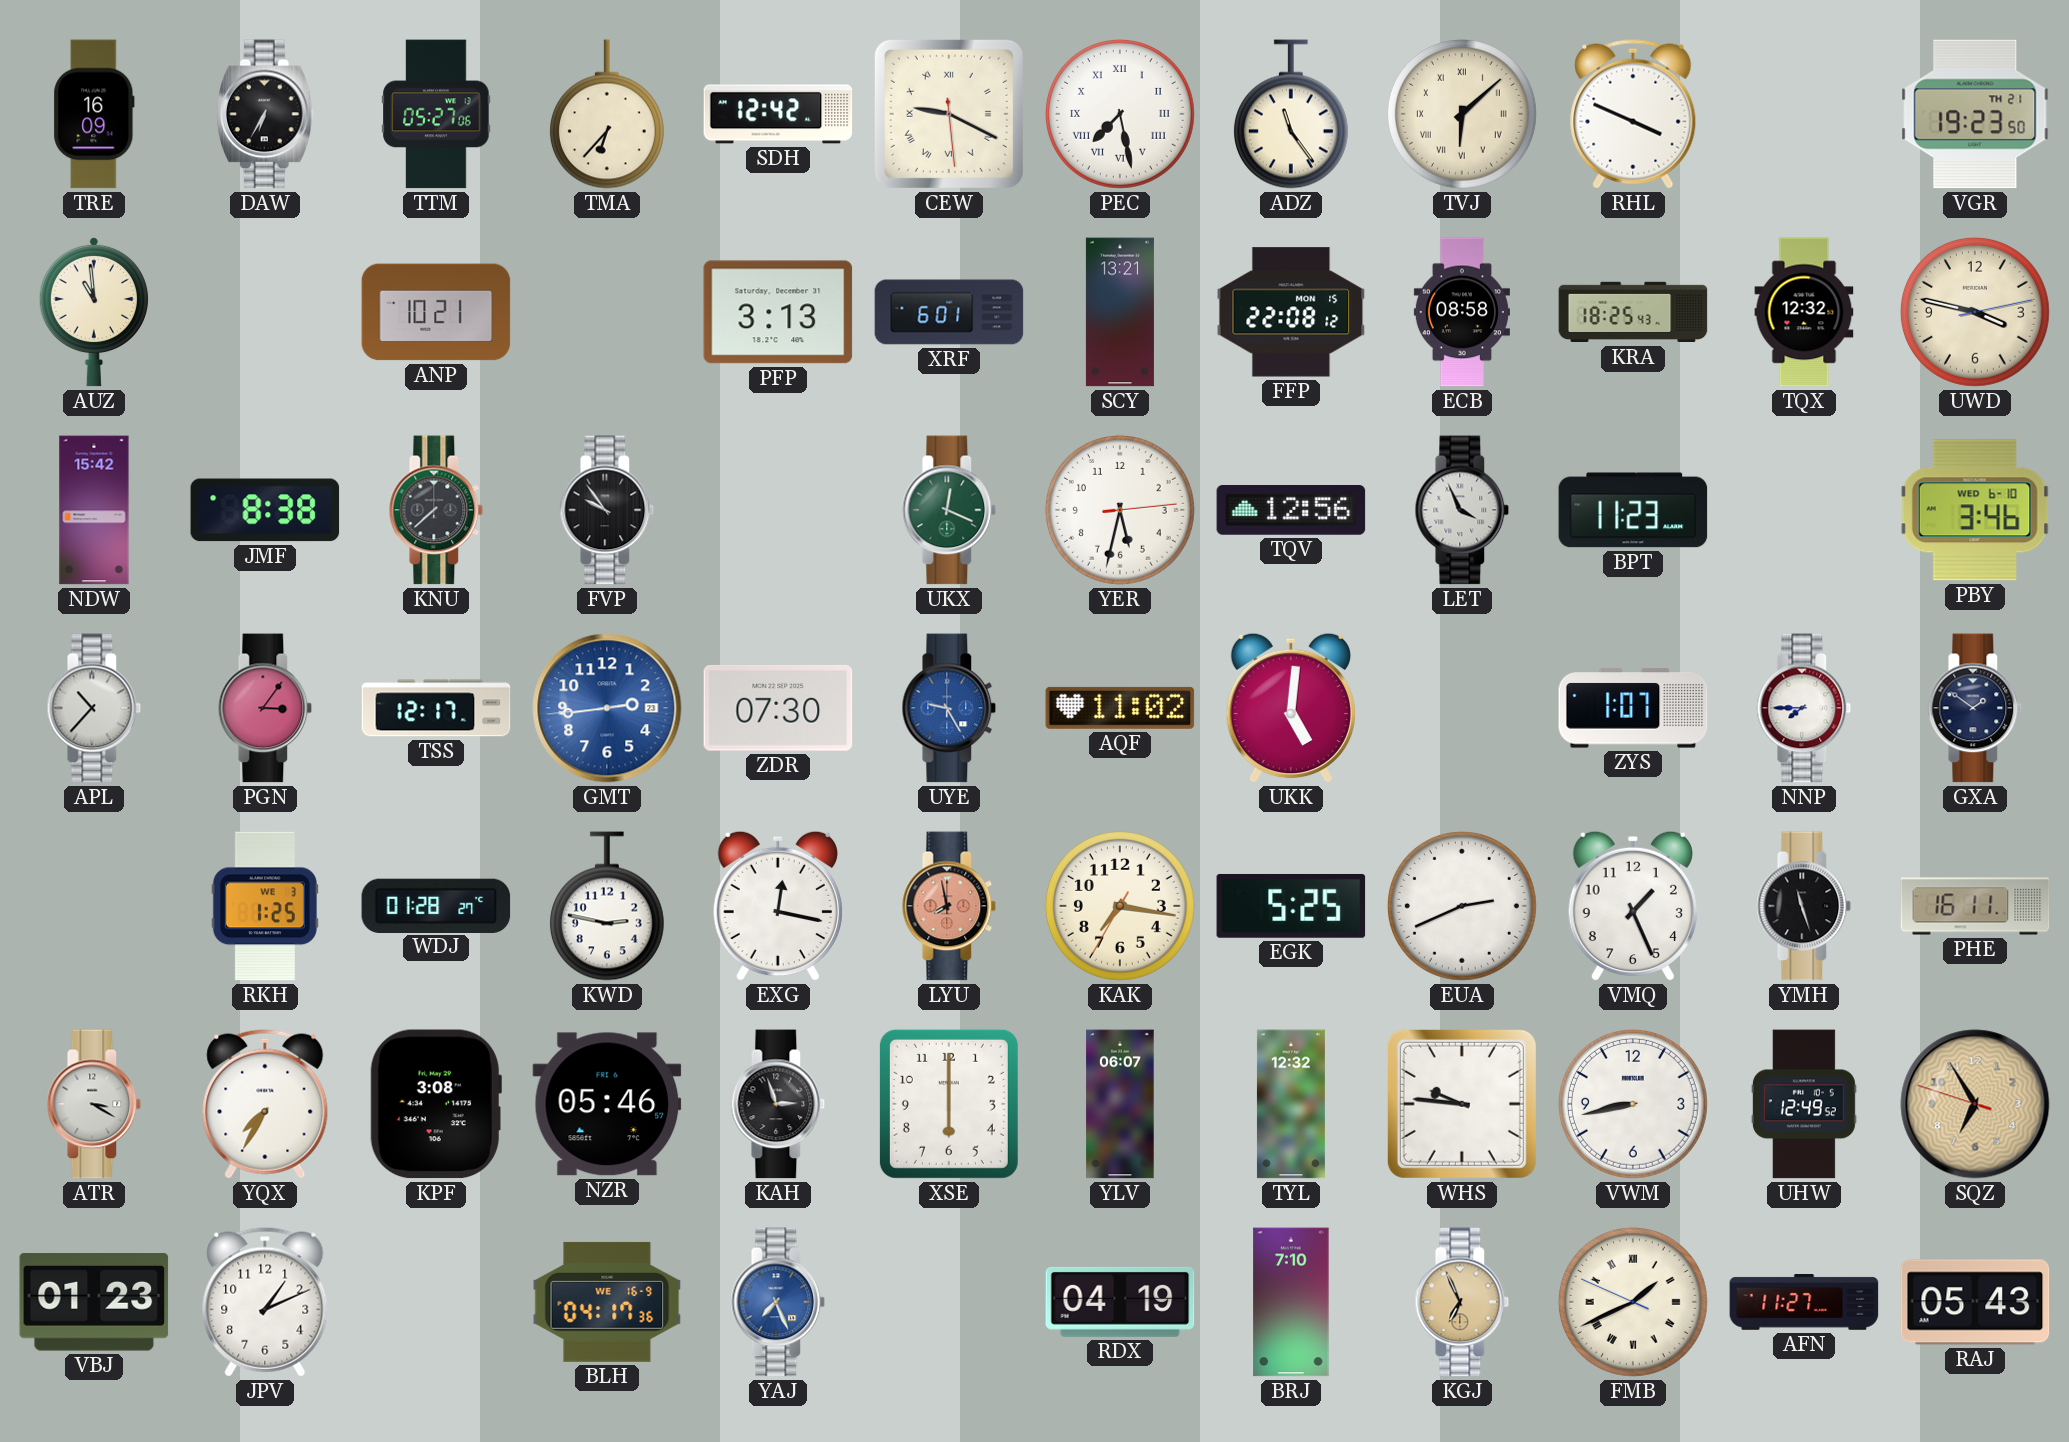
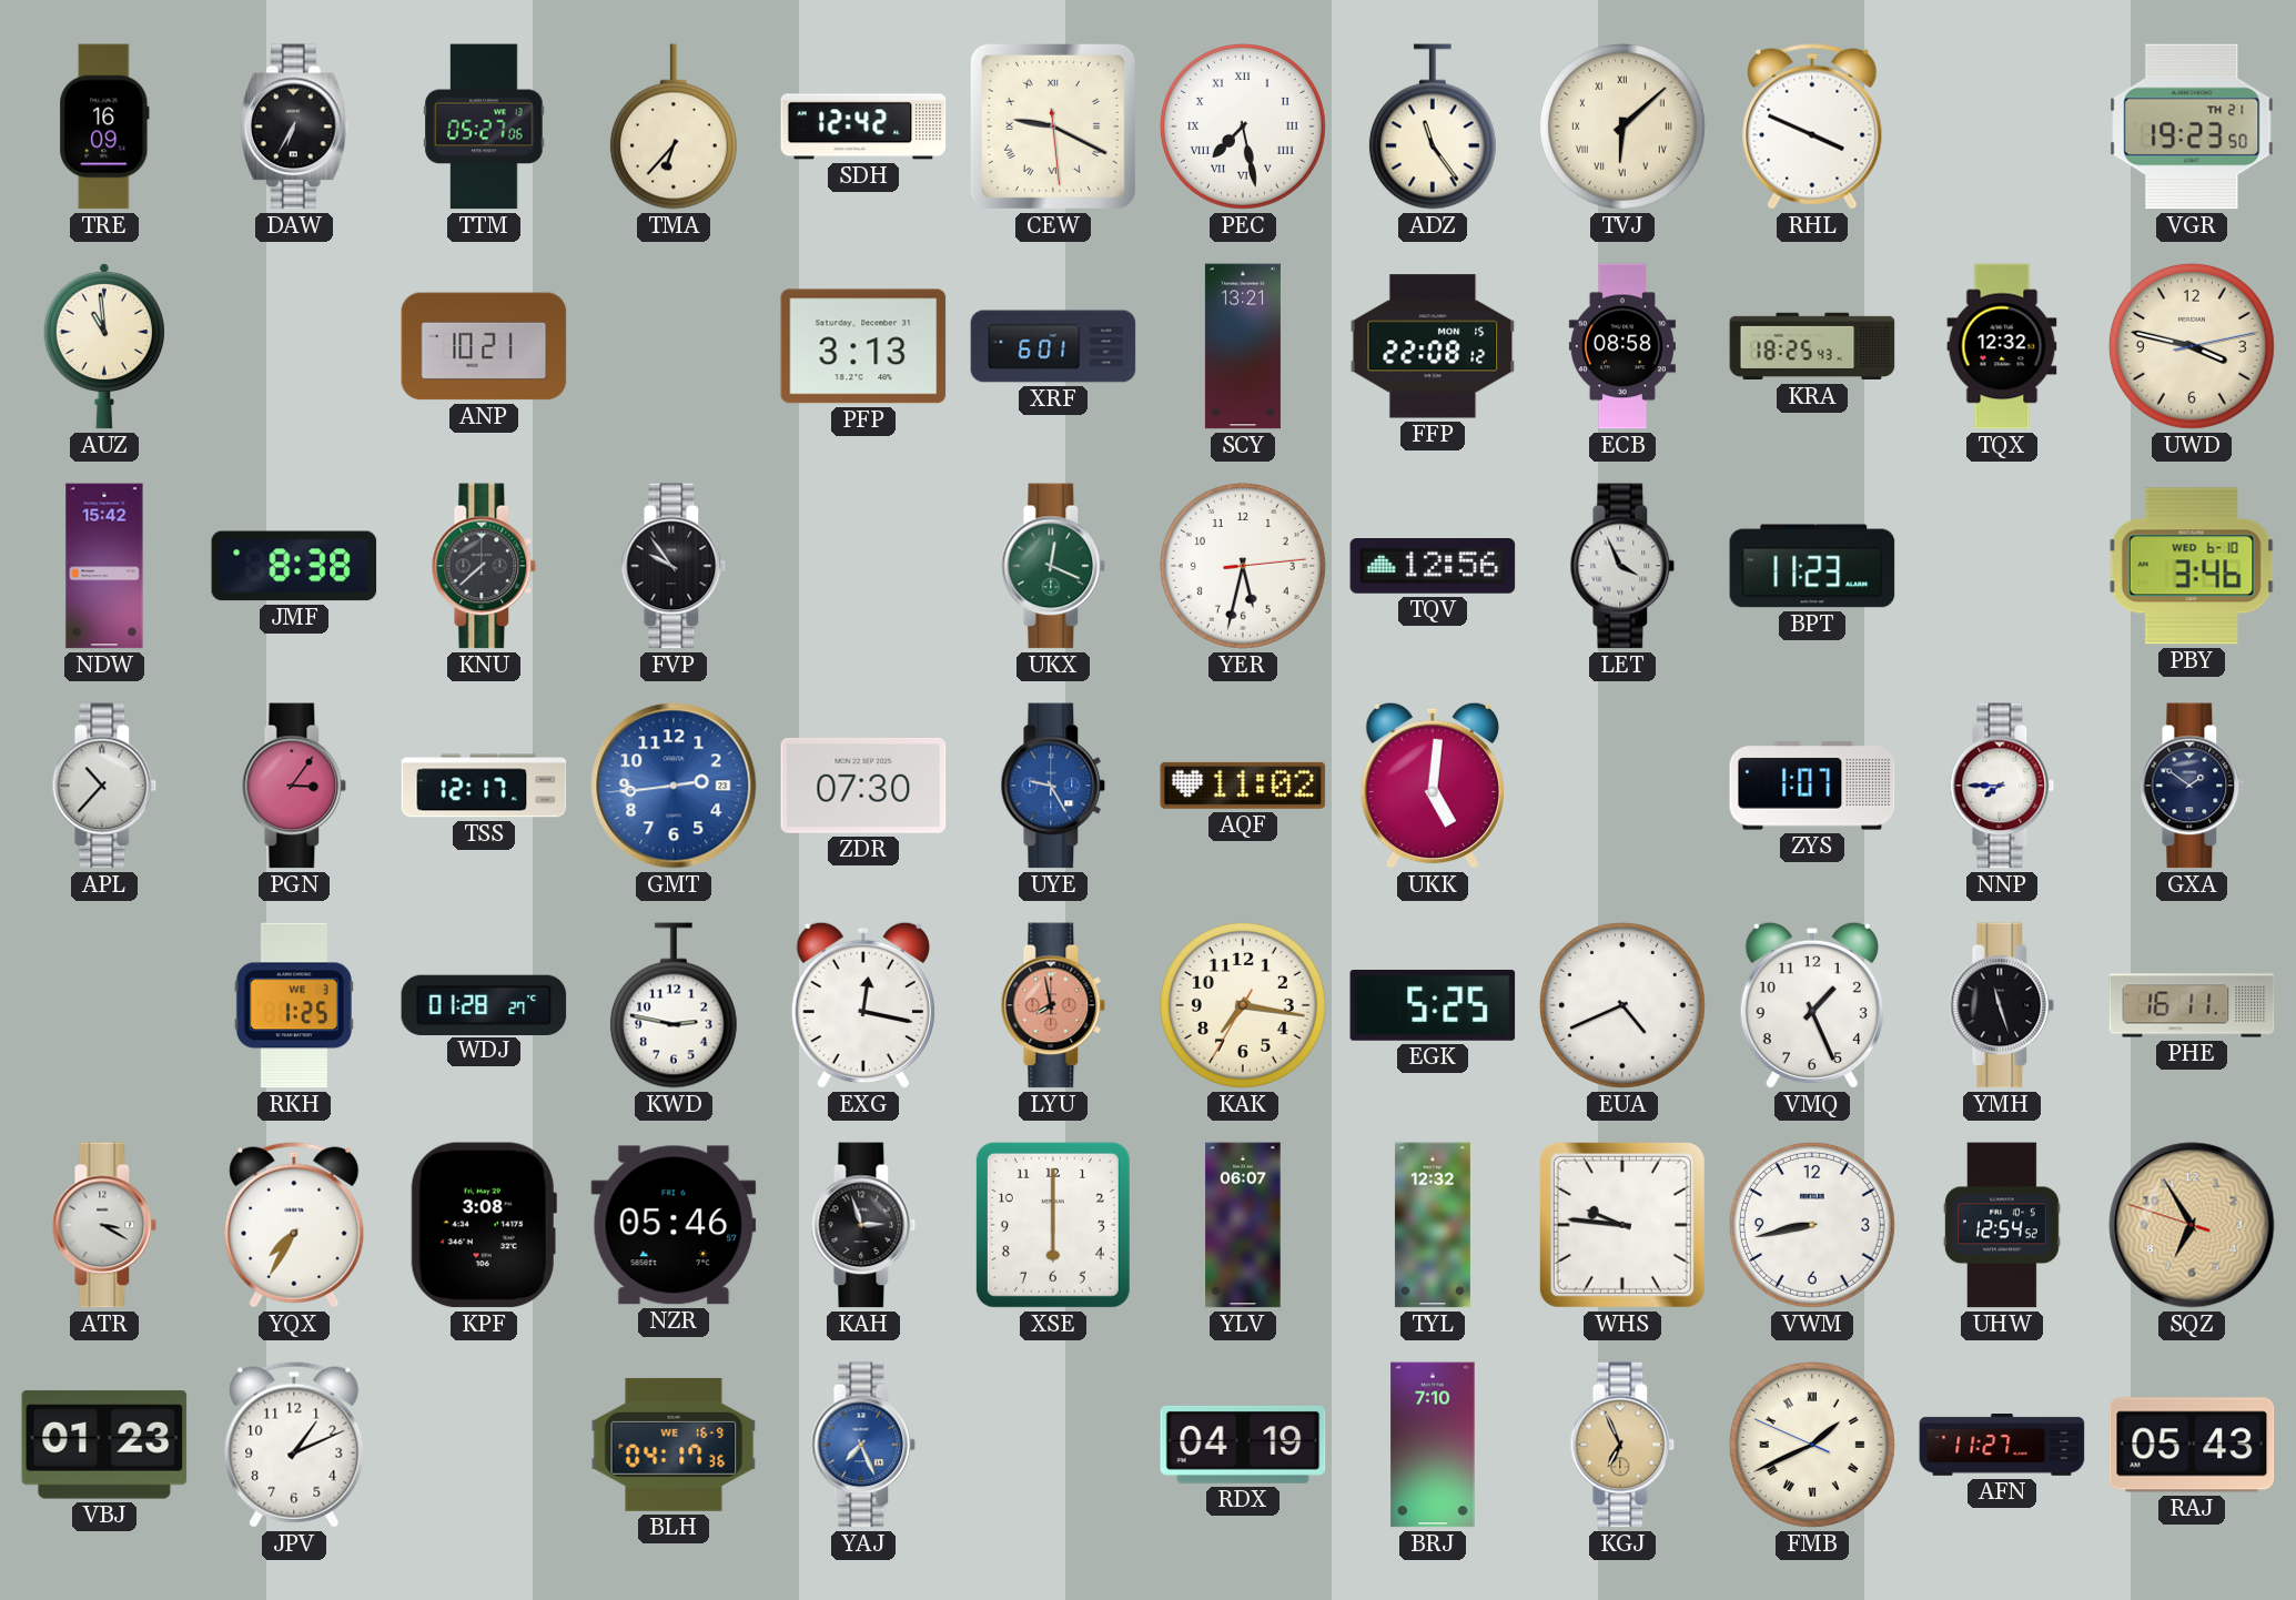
EUA: 2:41 -> 4:41
UHW: 12:49 -> 12:54
